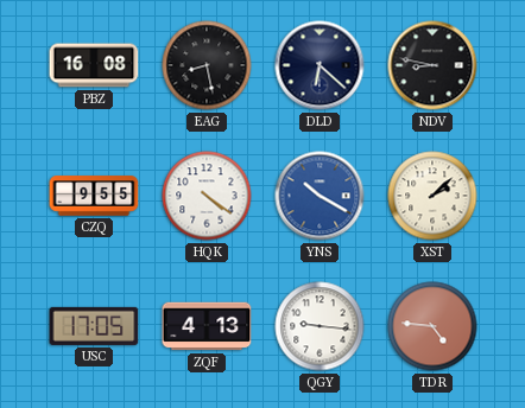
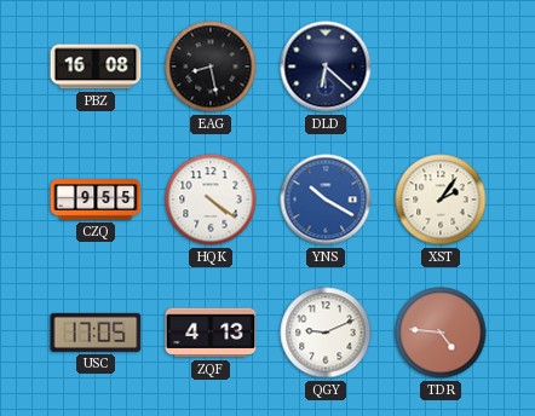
NDV: 8:47 -> none
XST: 2:08 -> 2:06
QGY: 9:16 -> 9:11
